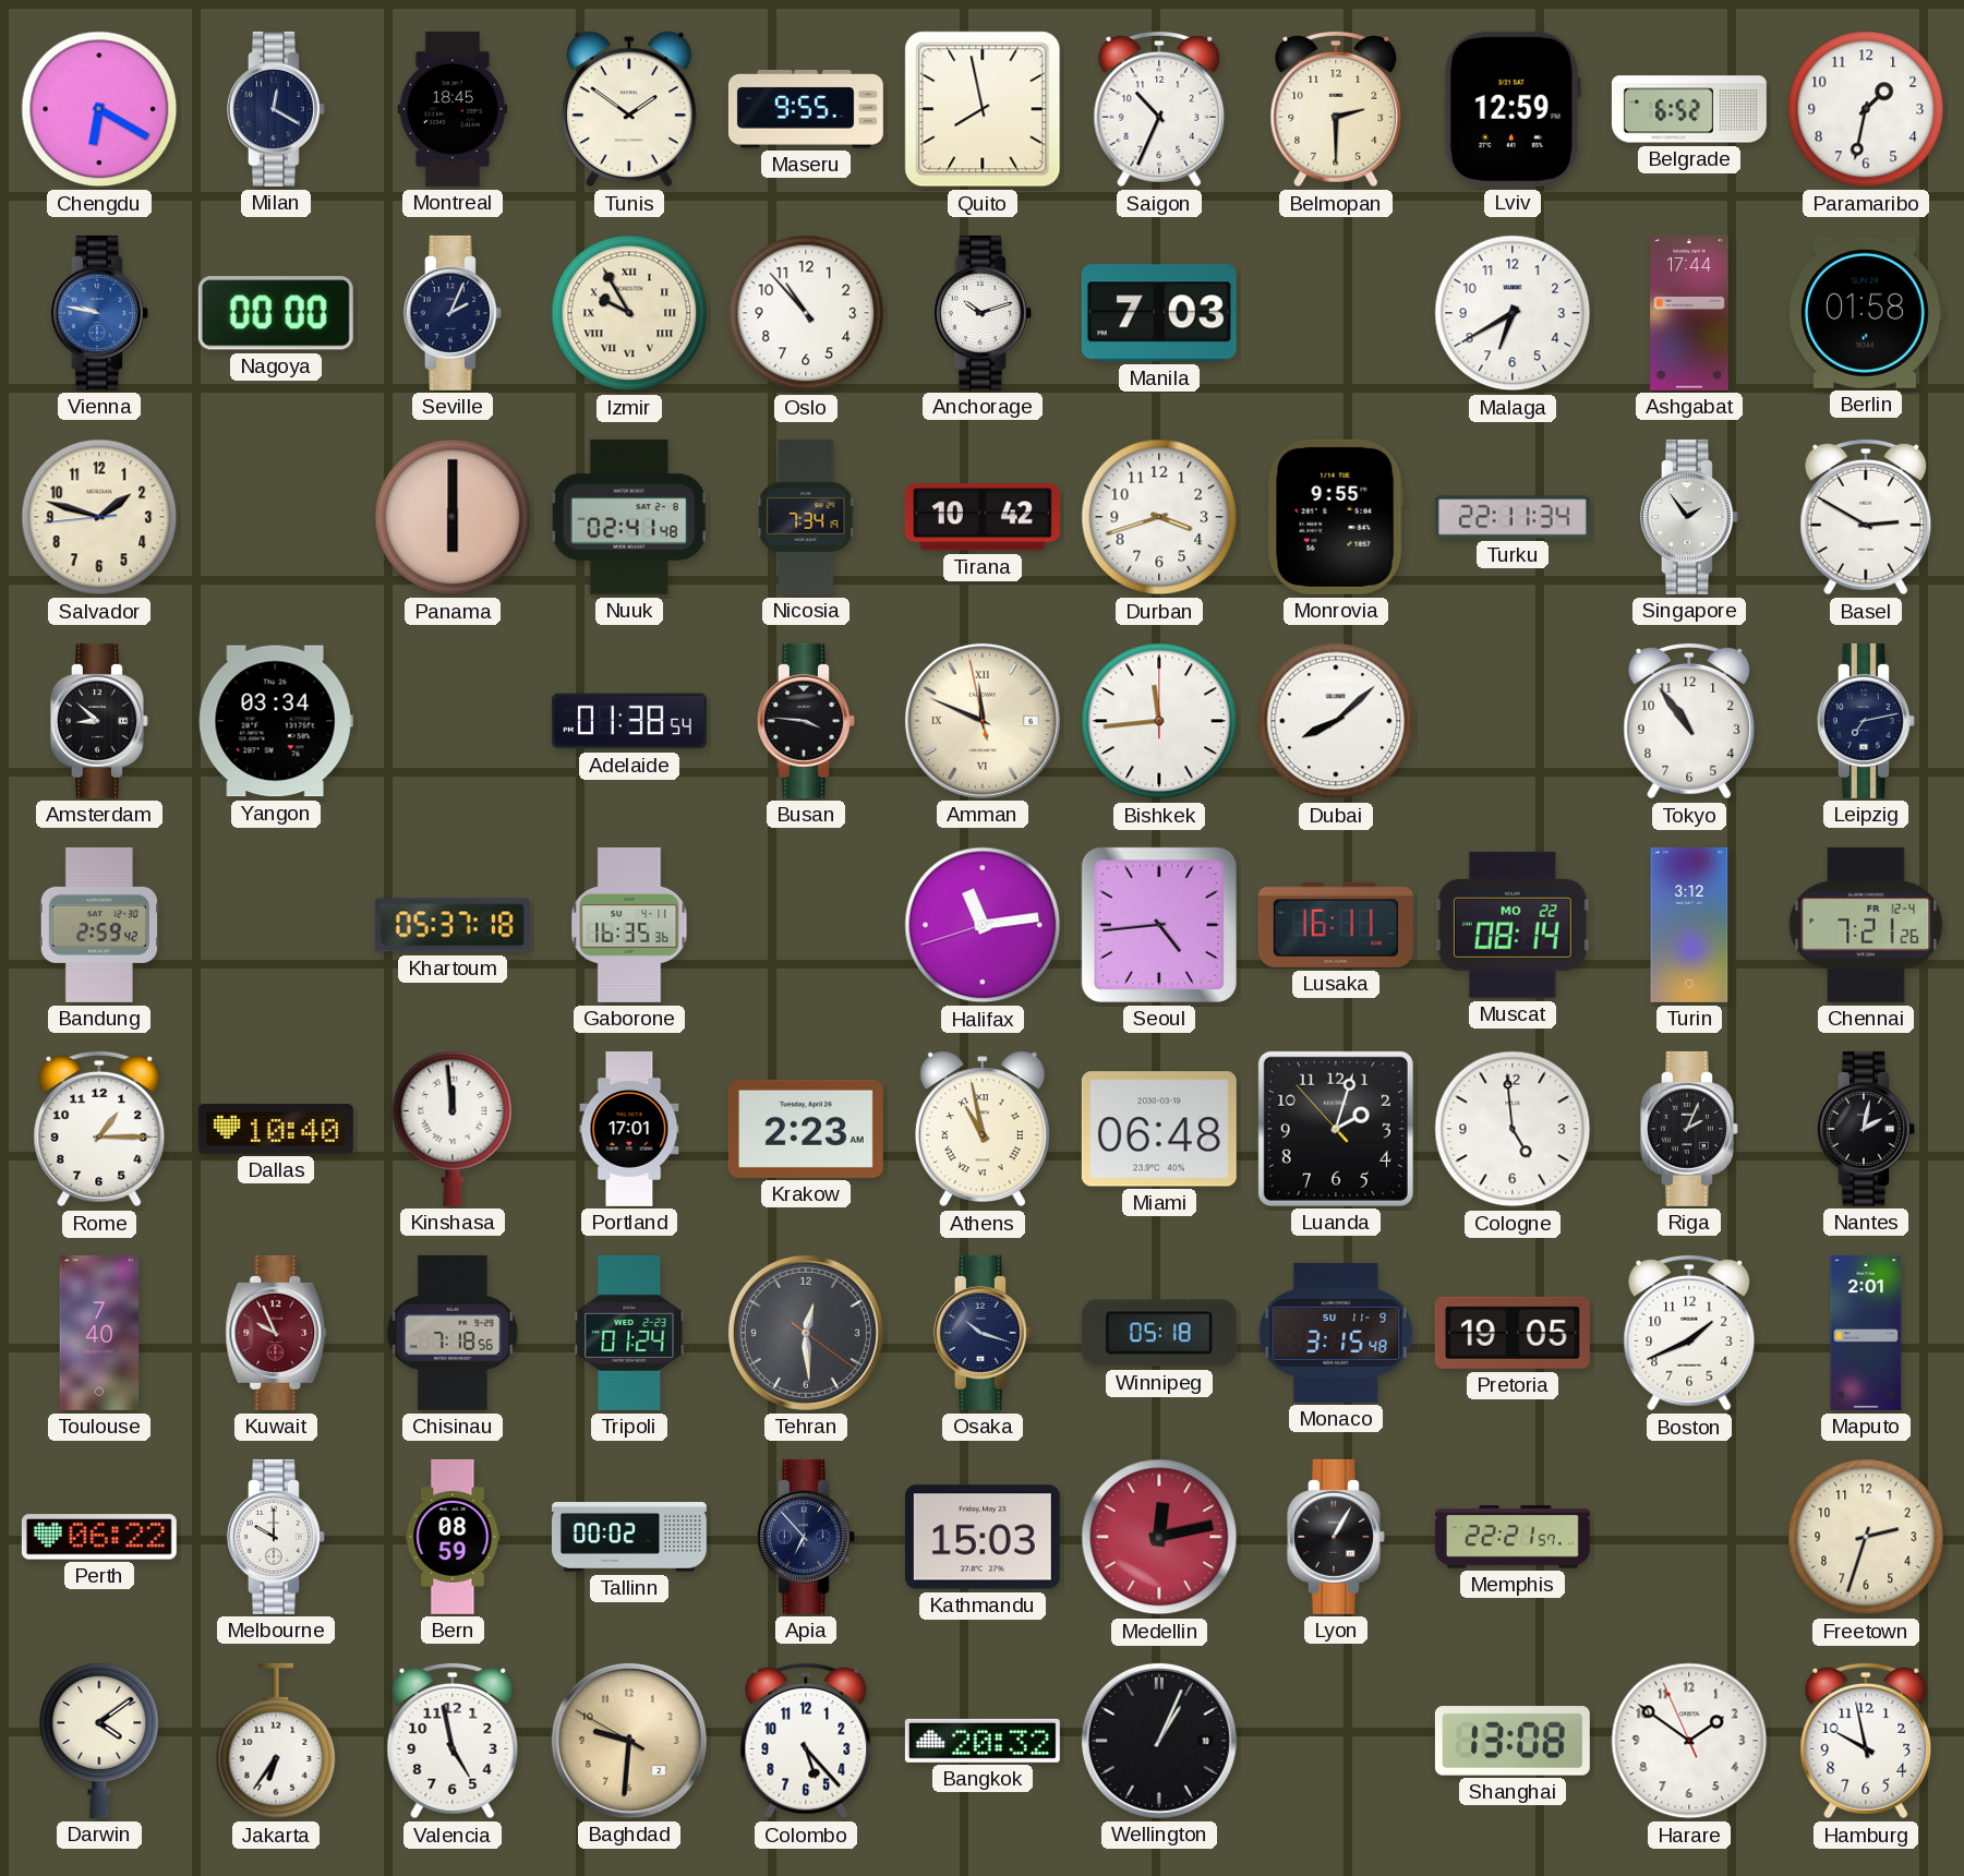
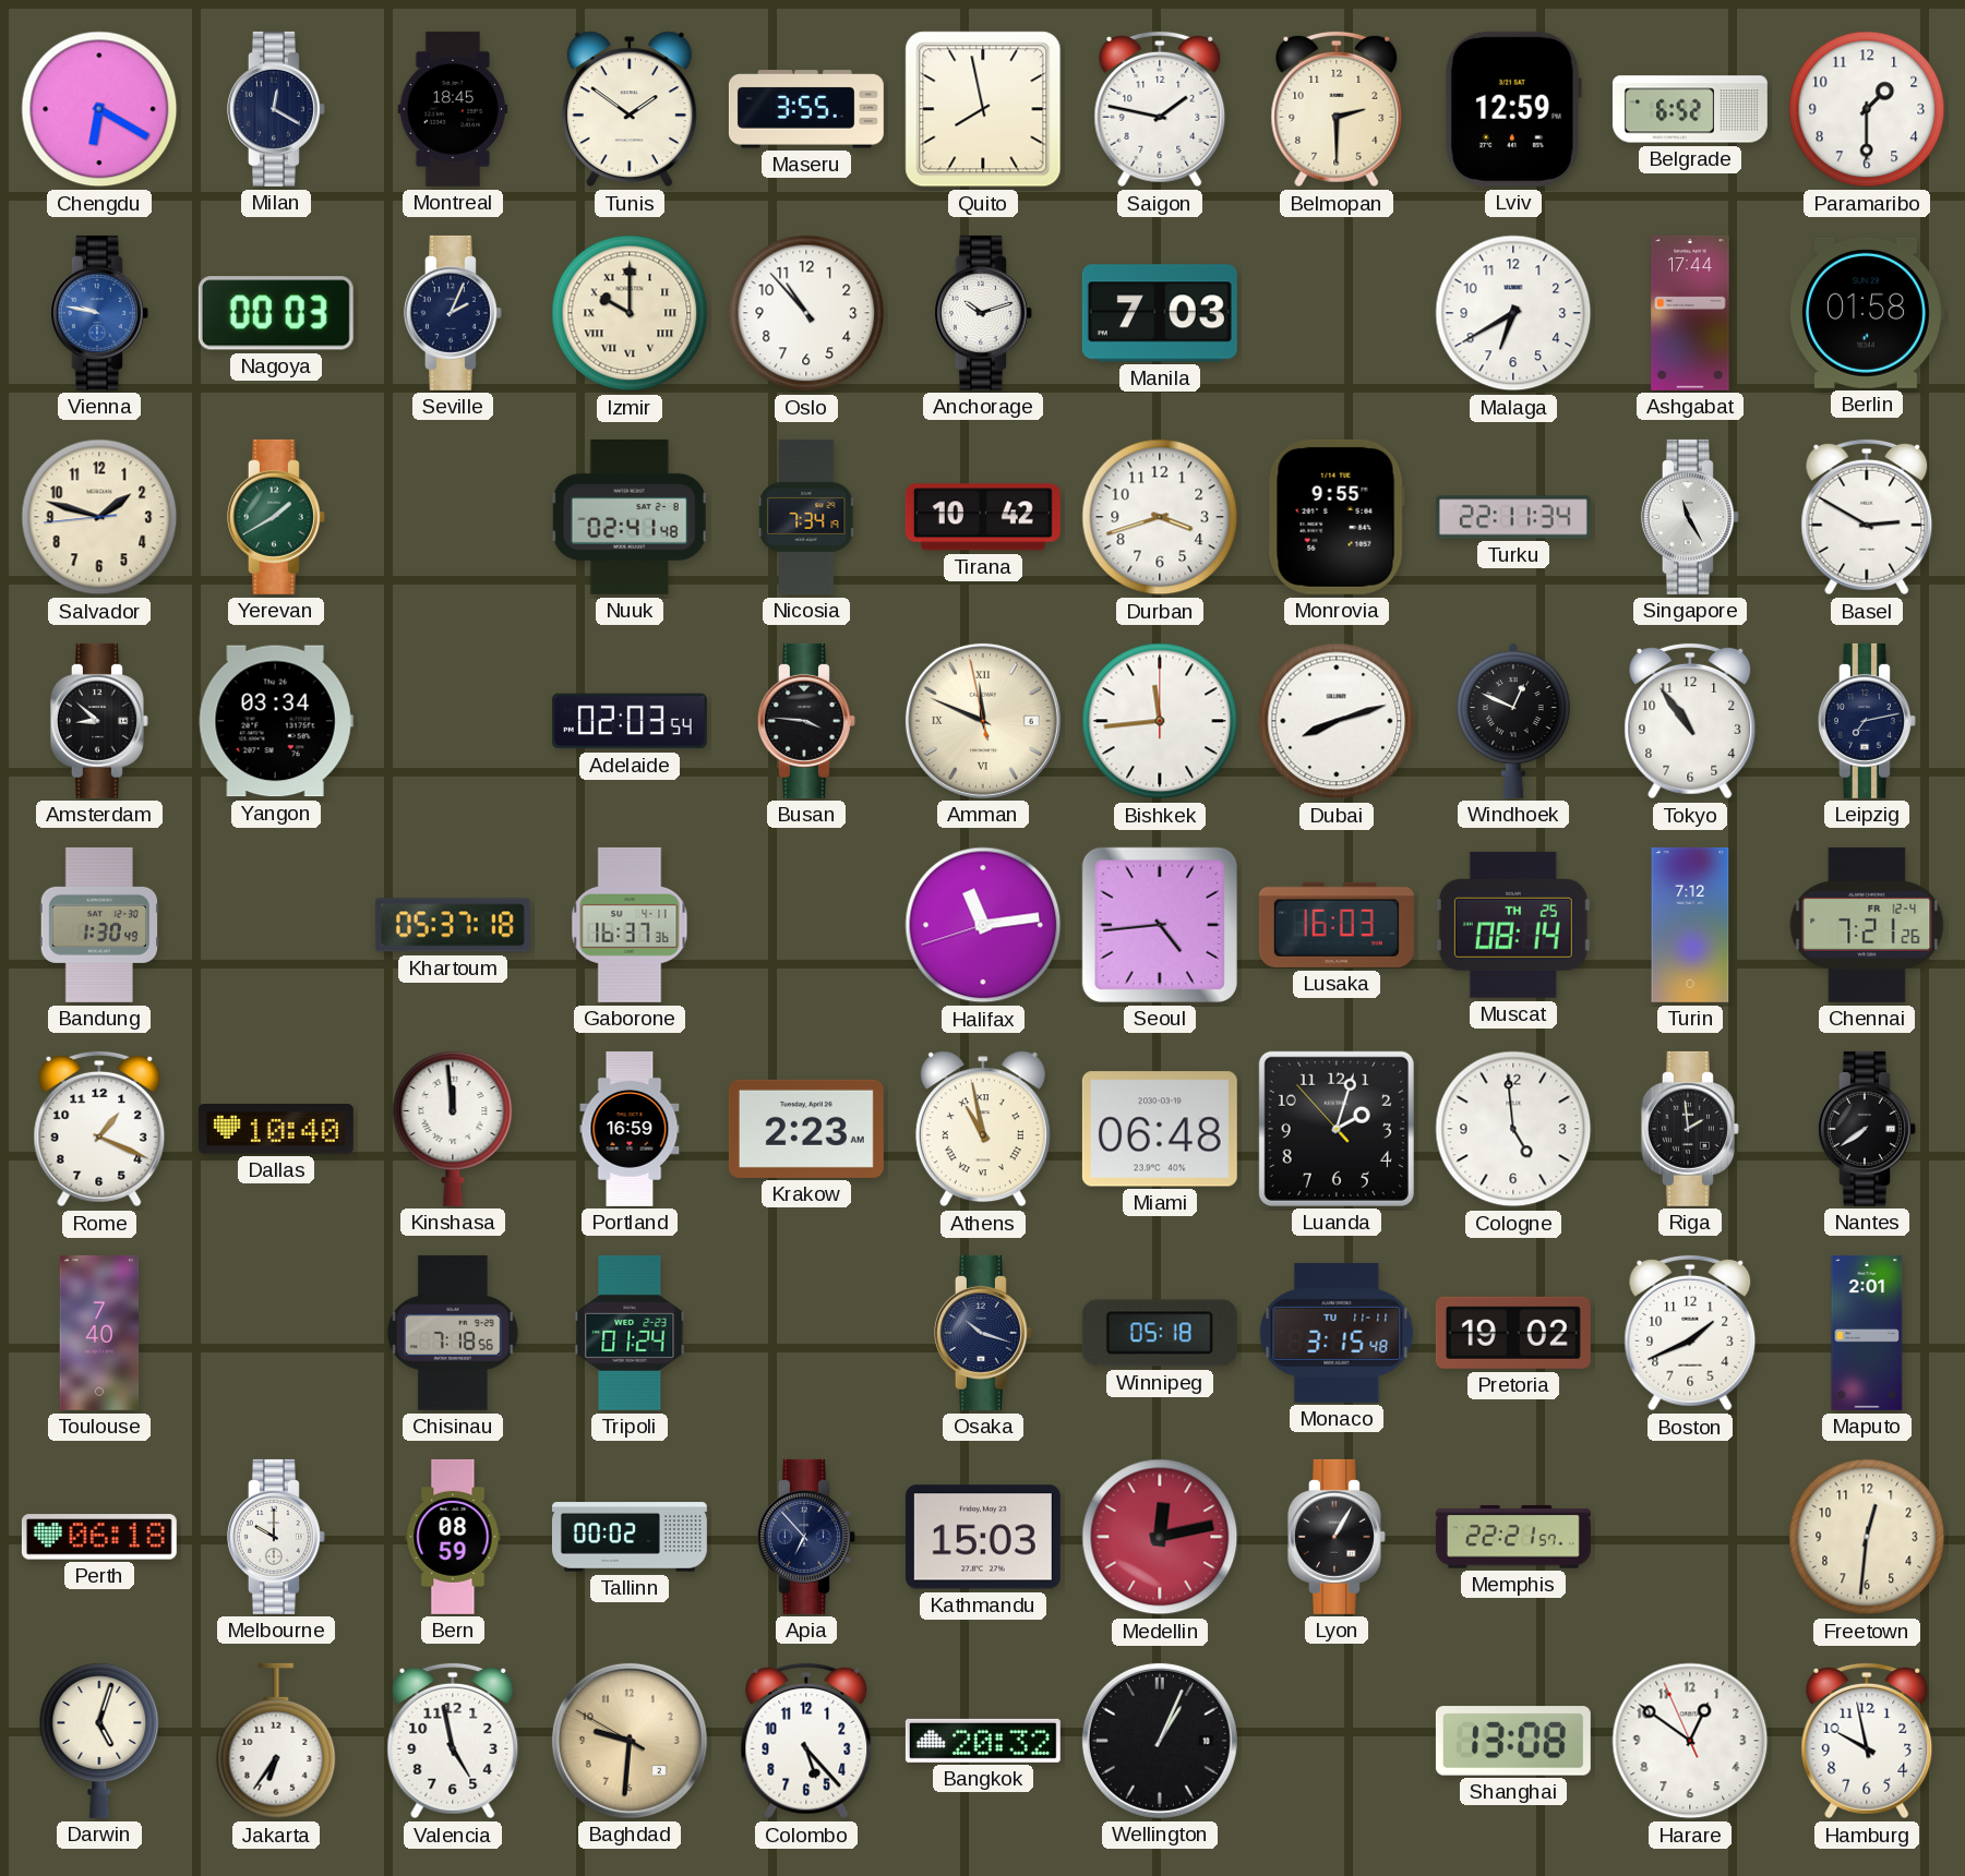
Maseru: 9:55 -> 3:55
Saigon: 10:34 -> 1:47
Paramaribo: 1:32 -> 1:30
Nagoya: 00:00 -> 00:03
Izmir: 9:55 -> 10:00
Yerevan: none -> 1:40
Panama: 6:00 -> none
Singapore: 1:54 -> 11:25
Adelaide: 01:38 -> 02:03
Dubai: 8:08 -> 8:12
Windhoek: none -> 12:49
Bandung: 2:59 -> 1:30
Gaborone: 16:35 -> 16:37
Lusaka: 16:11 -> 16:03
Muscat date: MO 22 -> TH 25
Turin: 3:12 -> 7:12
Rome: 1:15 -> 1:19
Portland: 17:01 -> 16:59
Riga: 2:04 -> 1:59
Nantes: 2:02 -> 7:39
Kuwait: 9:56 -> none
Tehran: 12:29 -> none
Monaco date: SU 11-9 -> TU 11-11
Pretoria: 19:05 -> 19:02
Perth: 06:22 -> 06:18
Freetown: 2:33 -> 12:31
Darwin: 4:09 -> 5:03
Harare: 1:50 -> 12:50
